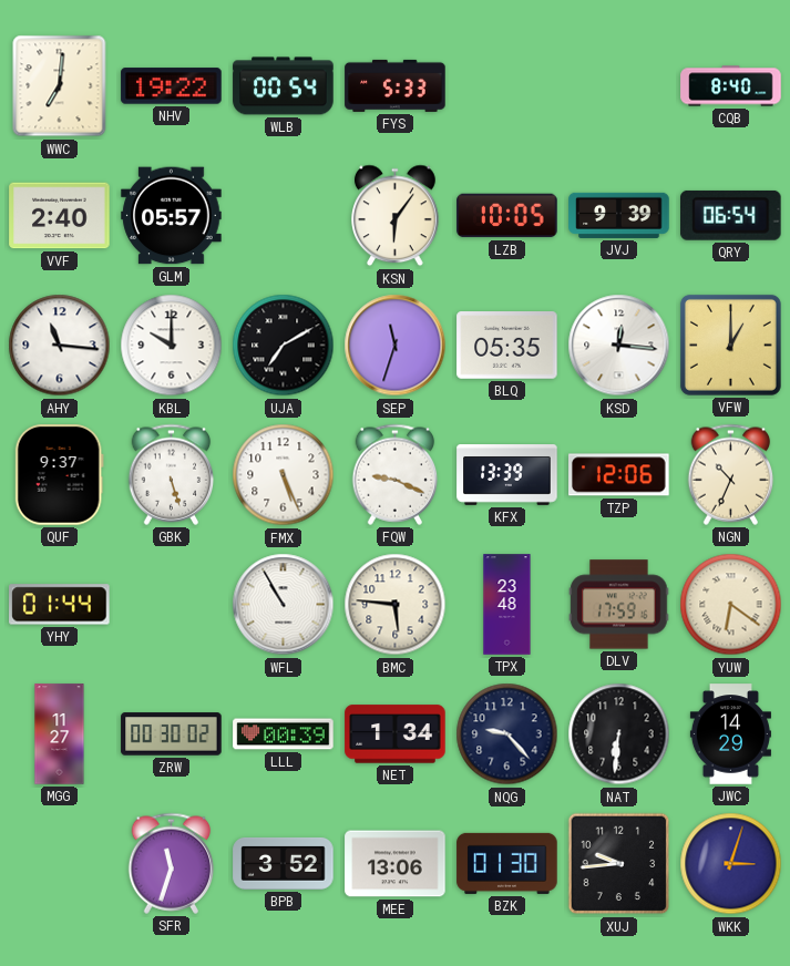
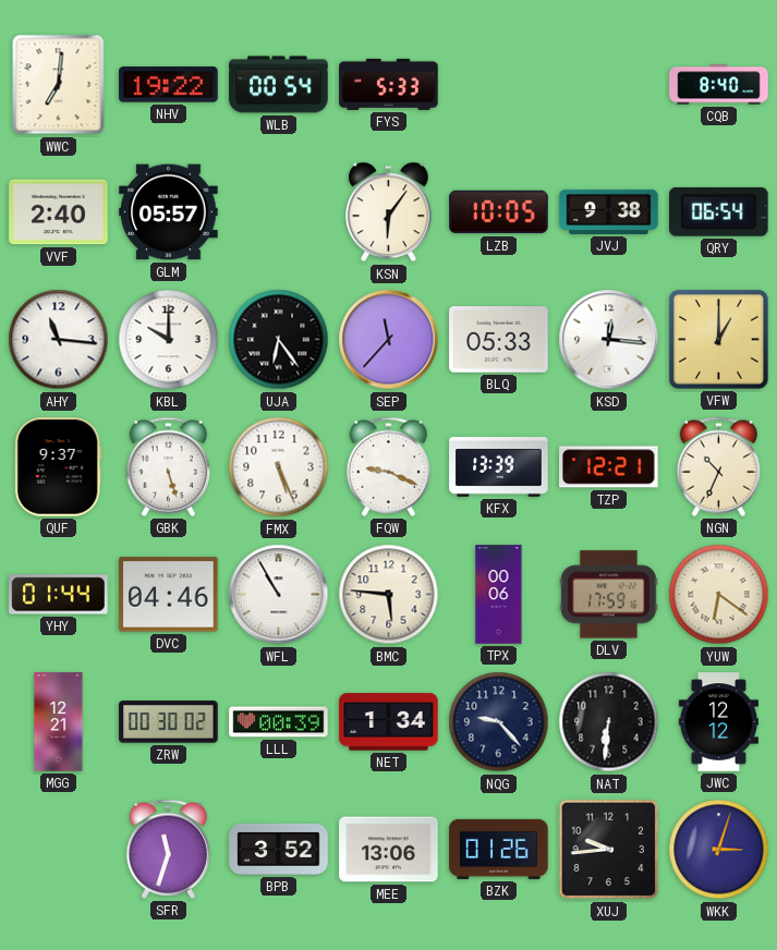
JVJ: 9:39 -> 9:38
UJA: 7:10 -> 6:24
SEP: 11:33 -> 11:37
BLQ: 05:35 -> 05:33
TZP: 12:06 -> 12:21
DVC: none -> 04:46
TPX: 23:48 -> 00:06
MGG: 11:27 -> 12:21
JWC: 14:29 -> 12:12
BZK: 01:30 -> 01:26
